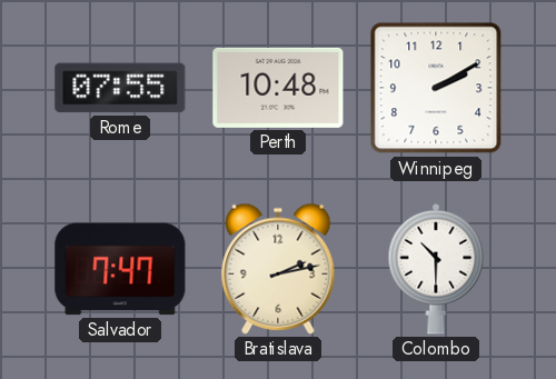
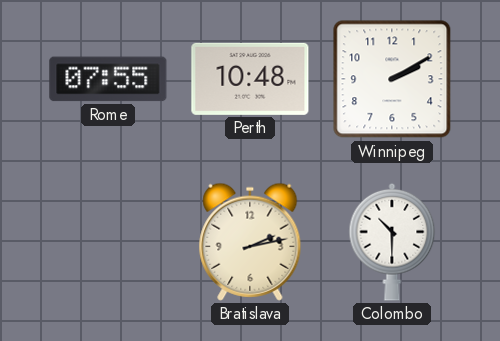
Salvador: 7:47 -> none
